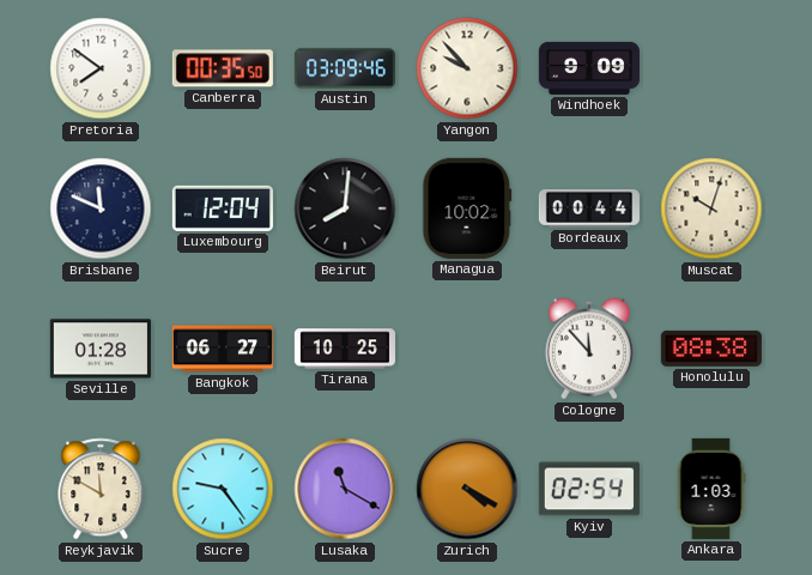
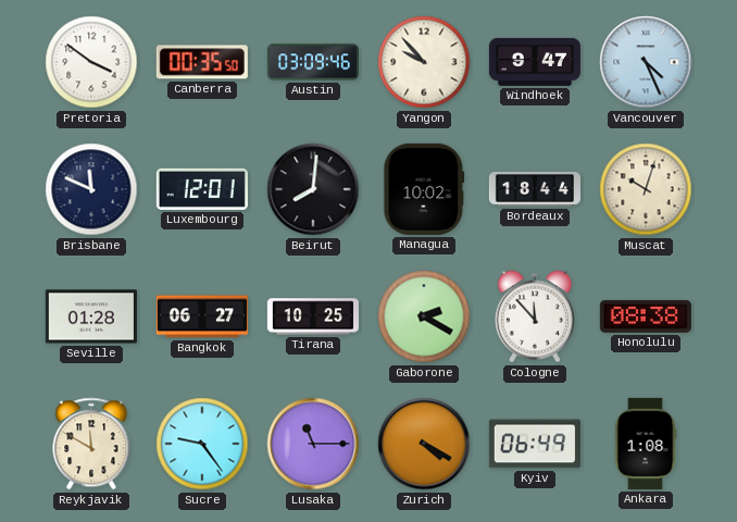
Pretoria: 7:51 -> 3:51
Windhoek: 9:09 -> 9:47
Vancouver: none -> 4:26
Luxembourg: 12:04 -> 12:01
Bordeaux: 00:44 -> 18:44
Gaborone: none -> 2:20
Lusaka: 11:20 -> 11:15
Kyiv: 02:54 -> 06:49
Ankara: 1:03 -> 1:08
